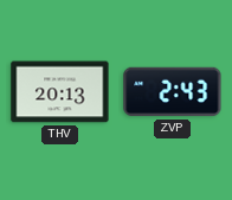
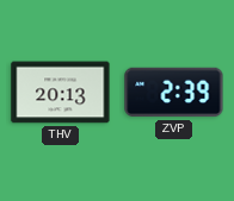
ZVP: 2:43 -> 2:39
